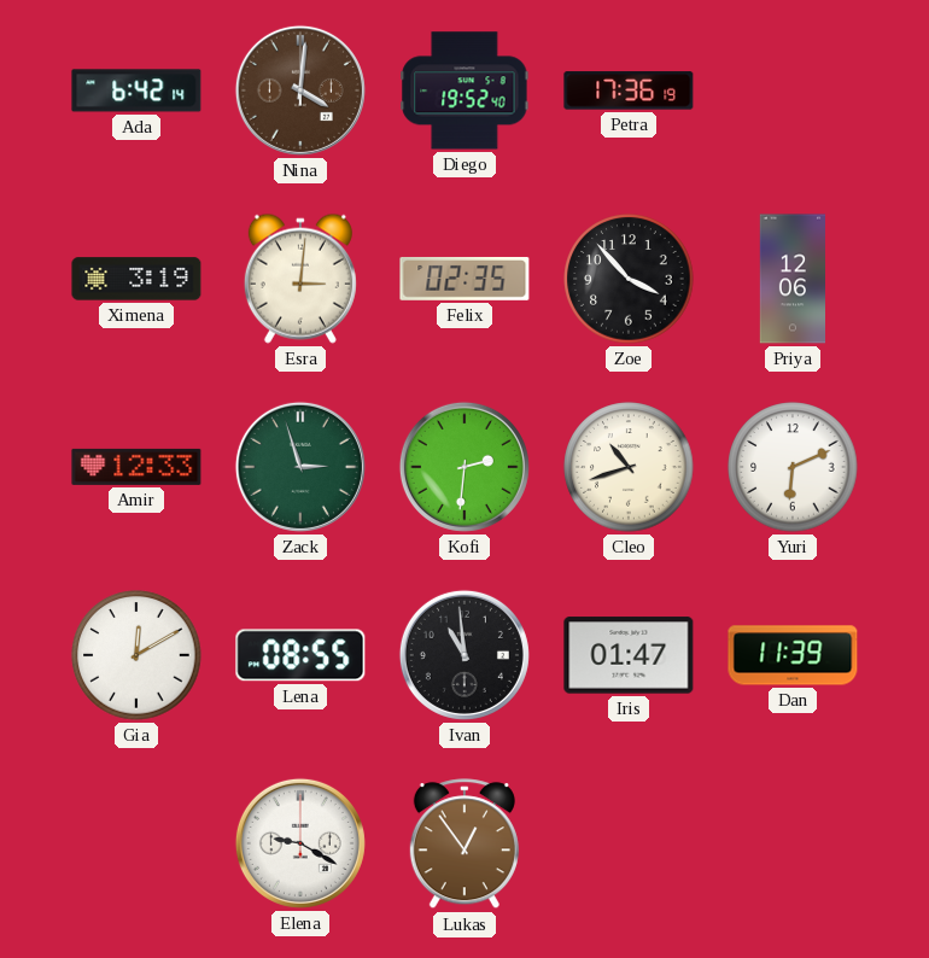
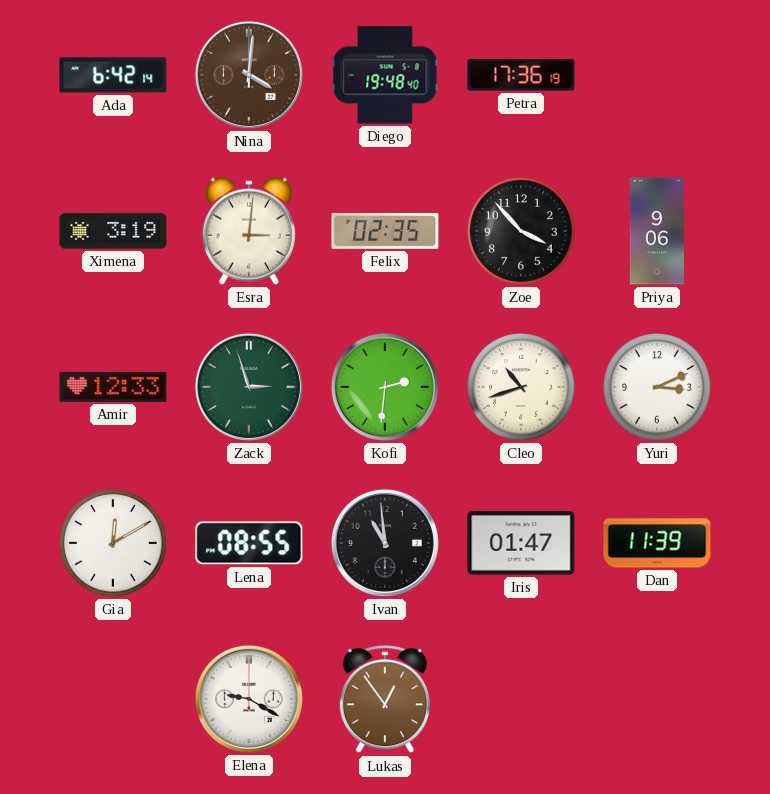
Diego: 19:52 -> 19:48
Priya: 12:06 -> 9:06
Yuri: 6:11 -> 3:11
